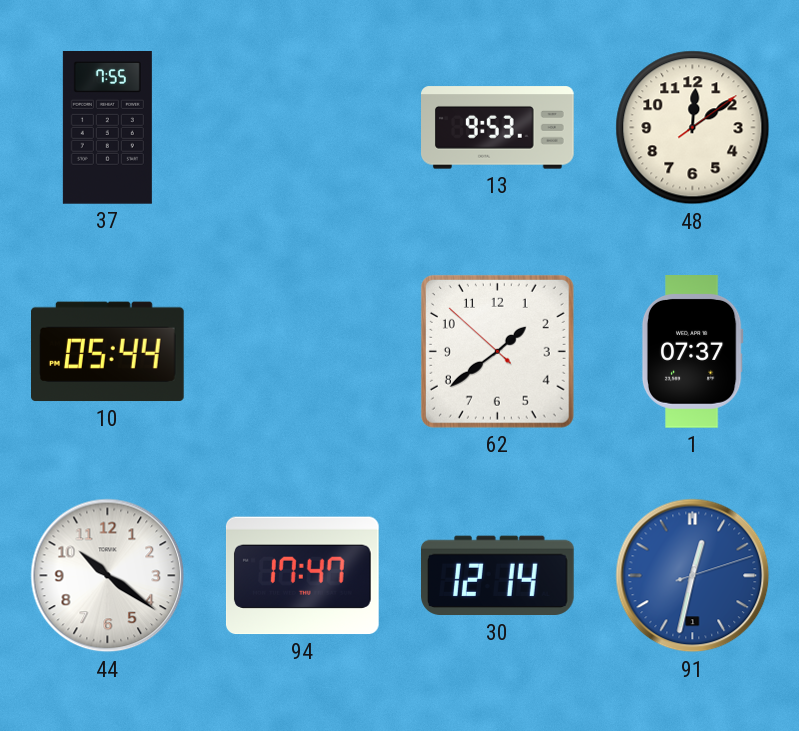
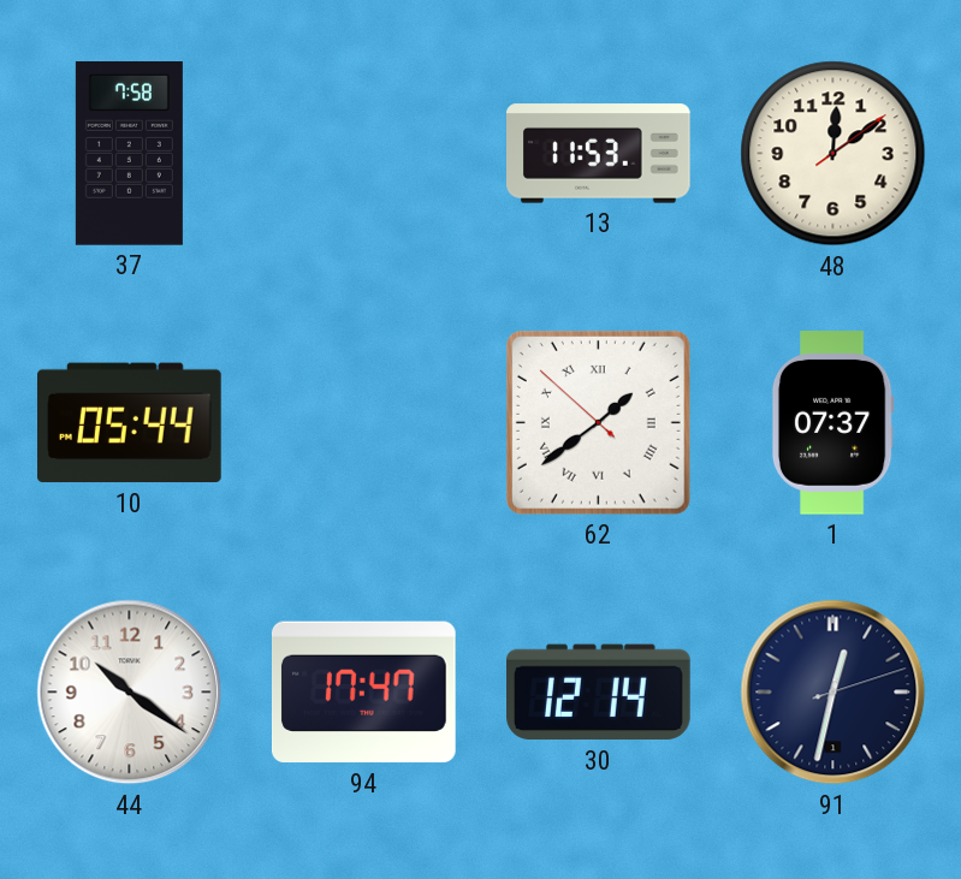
37: 7:55 -> 7:58
13: 9:53 -> 11:53
62 numerals: Arabic -> Roman
91 dial: blue -> navy
